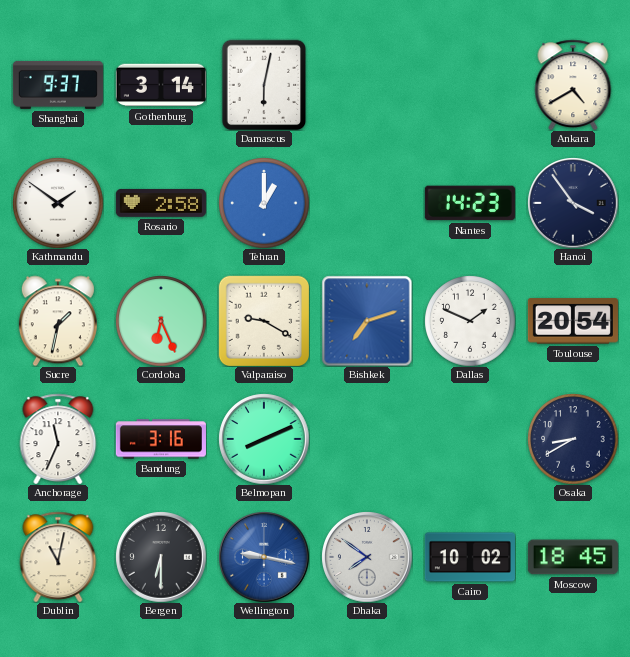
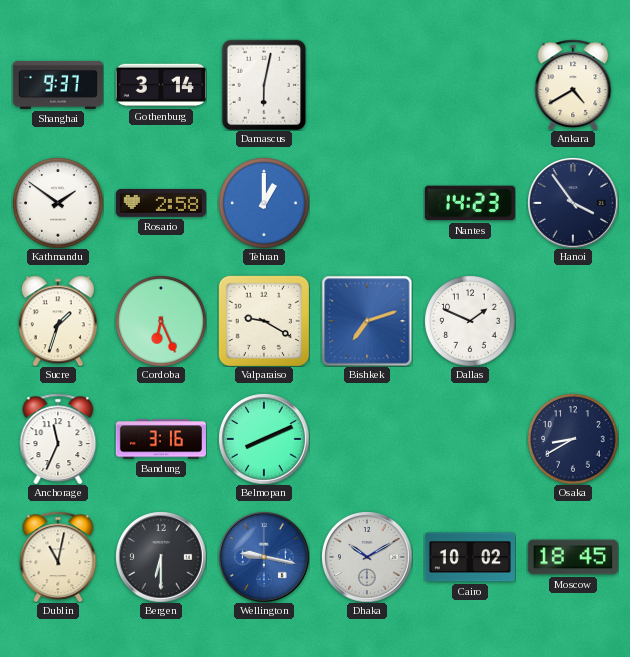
Sucre: 1:32 -> 1:33
Toulouse: 20:54 -> none
Dhaka: 7:51 -> 10:10
